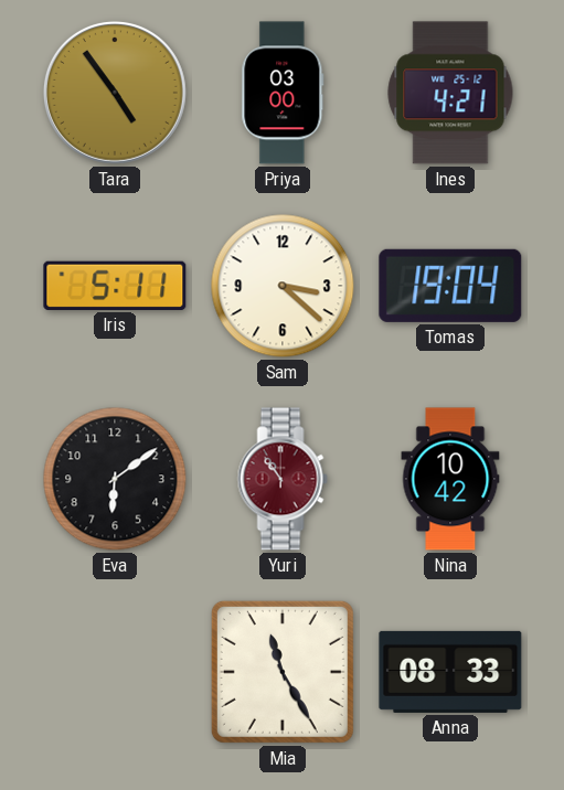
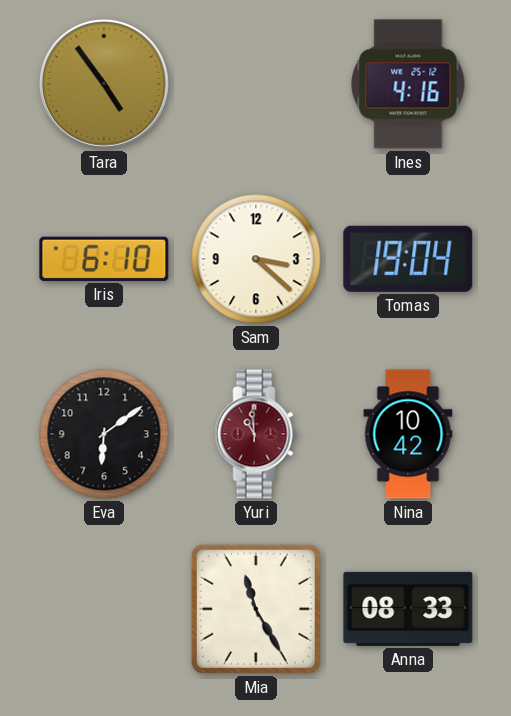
Priya: 03:00 -> none
Ines: 4:21 -> 4:16
Iris: 5:11 -> 6:10
Yuri: 10:54 -> 10:59
